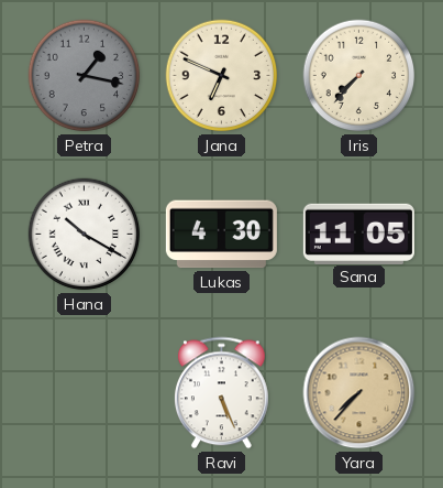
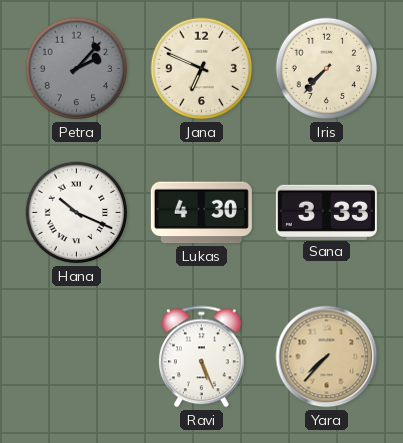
Petra: 1:17 -> 2:07
Hana: 10:20 -> 10:19
Sana: 11:05 -> 3:33
